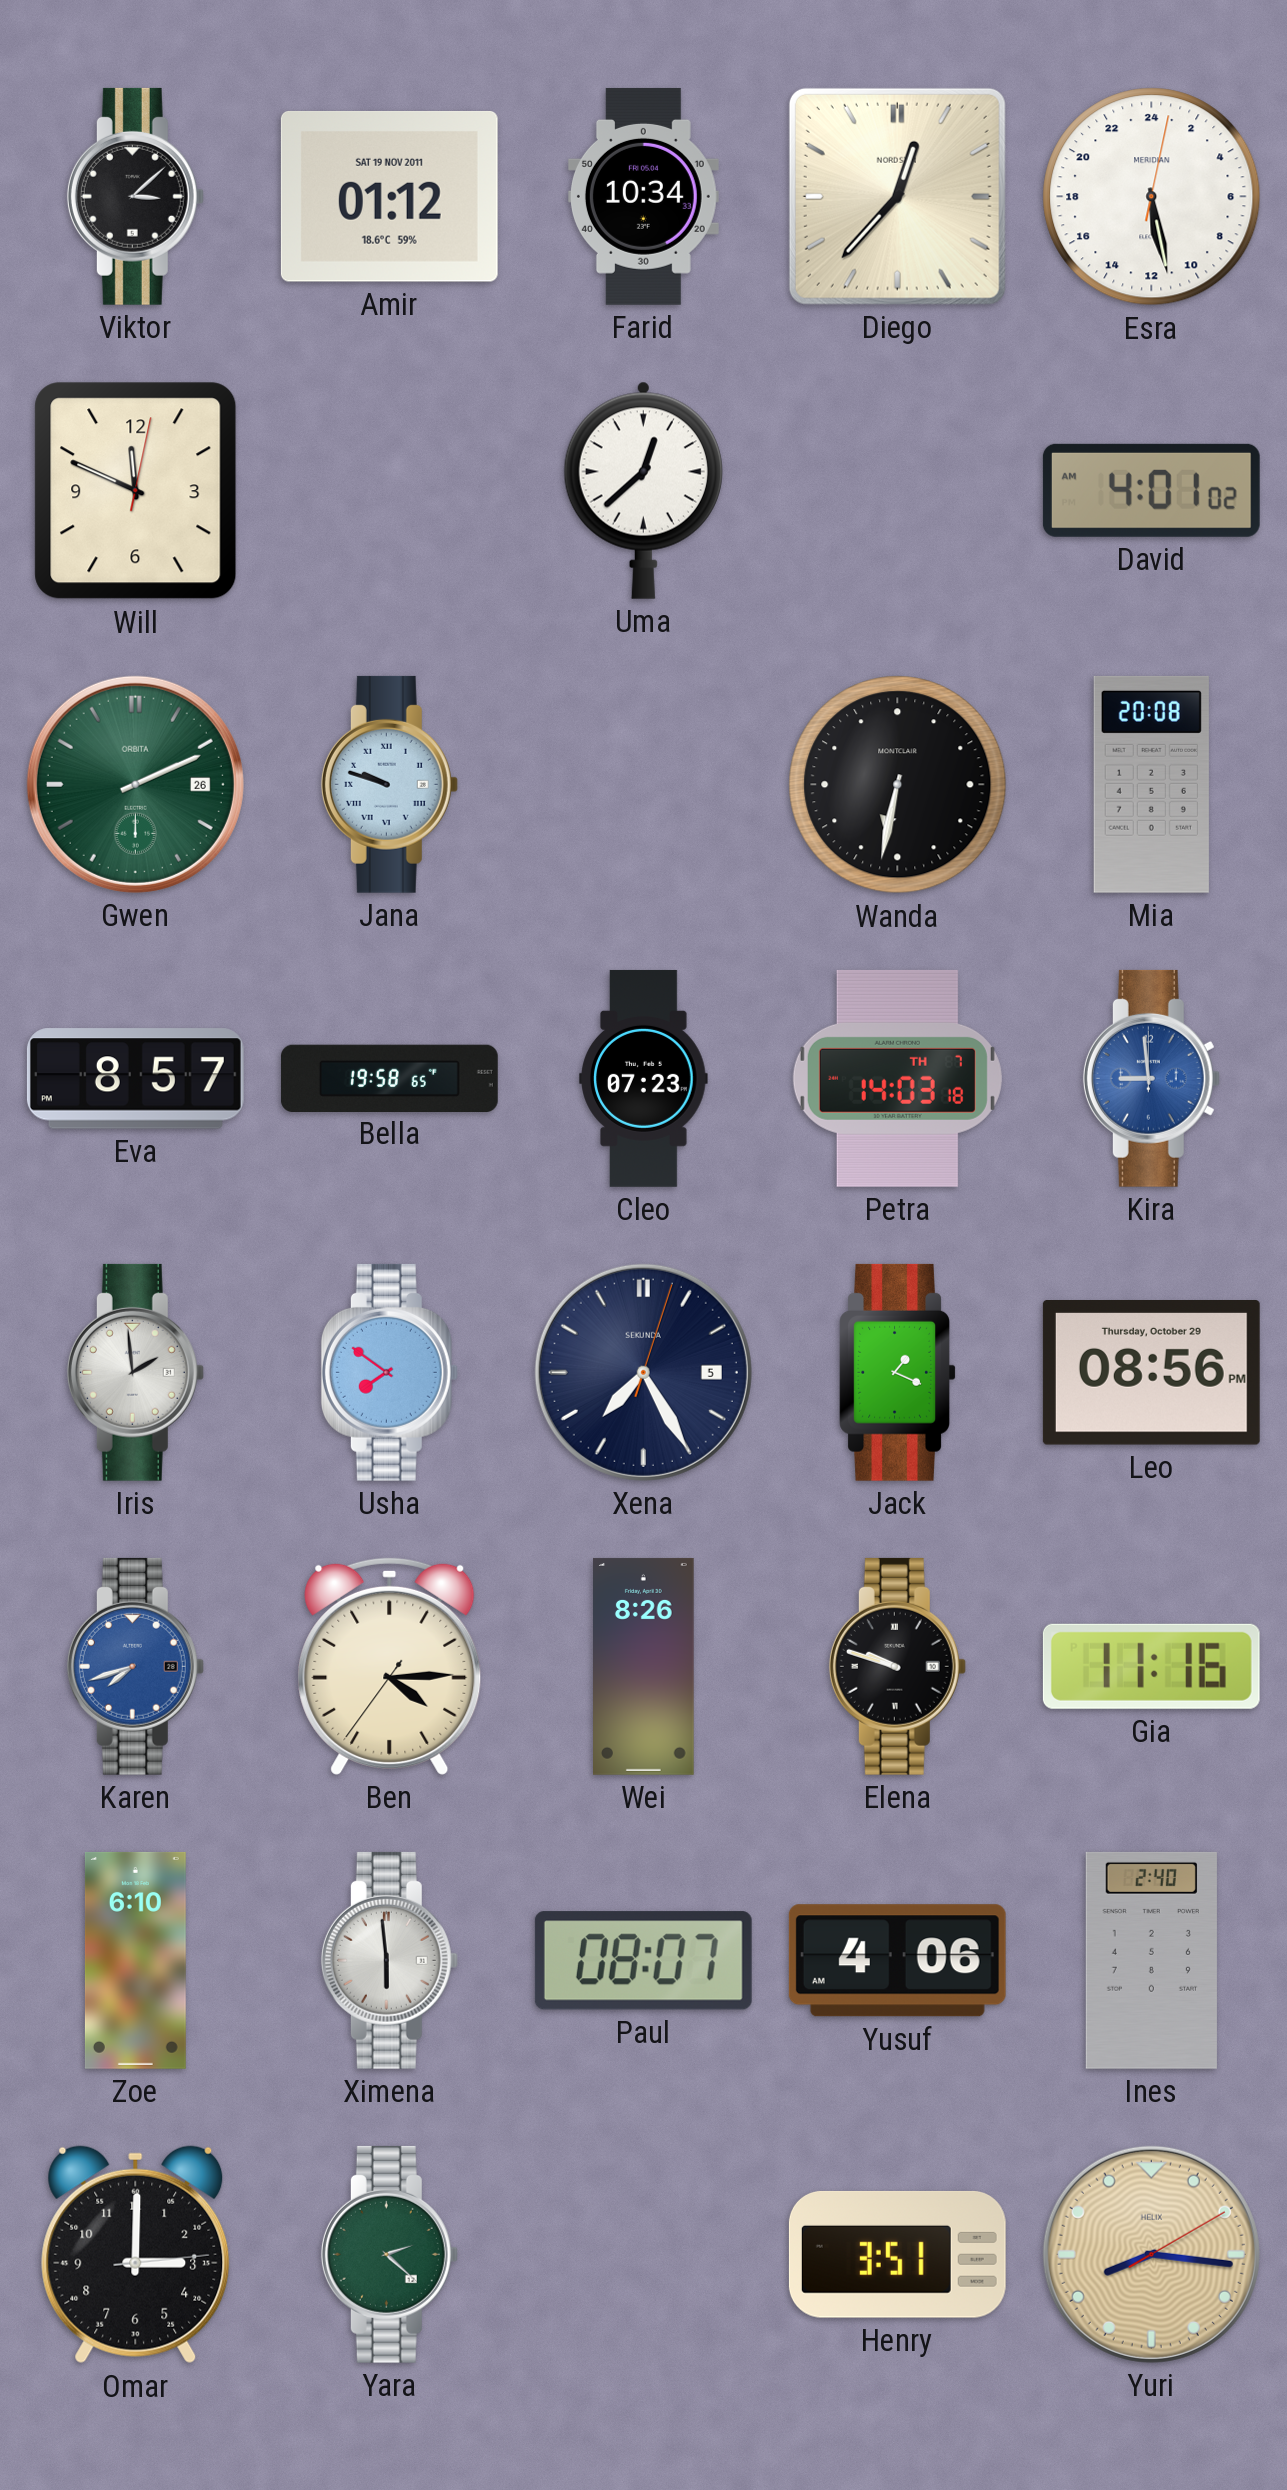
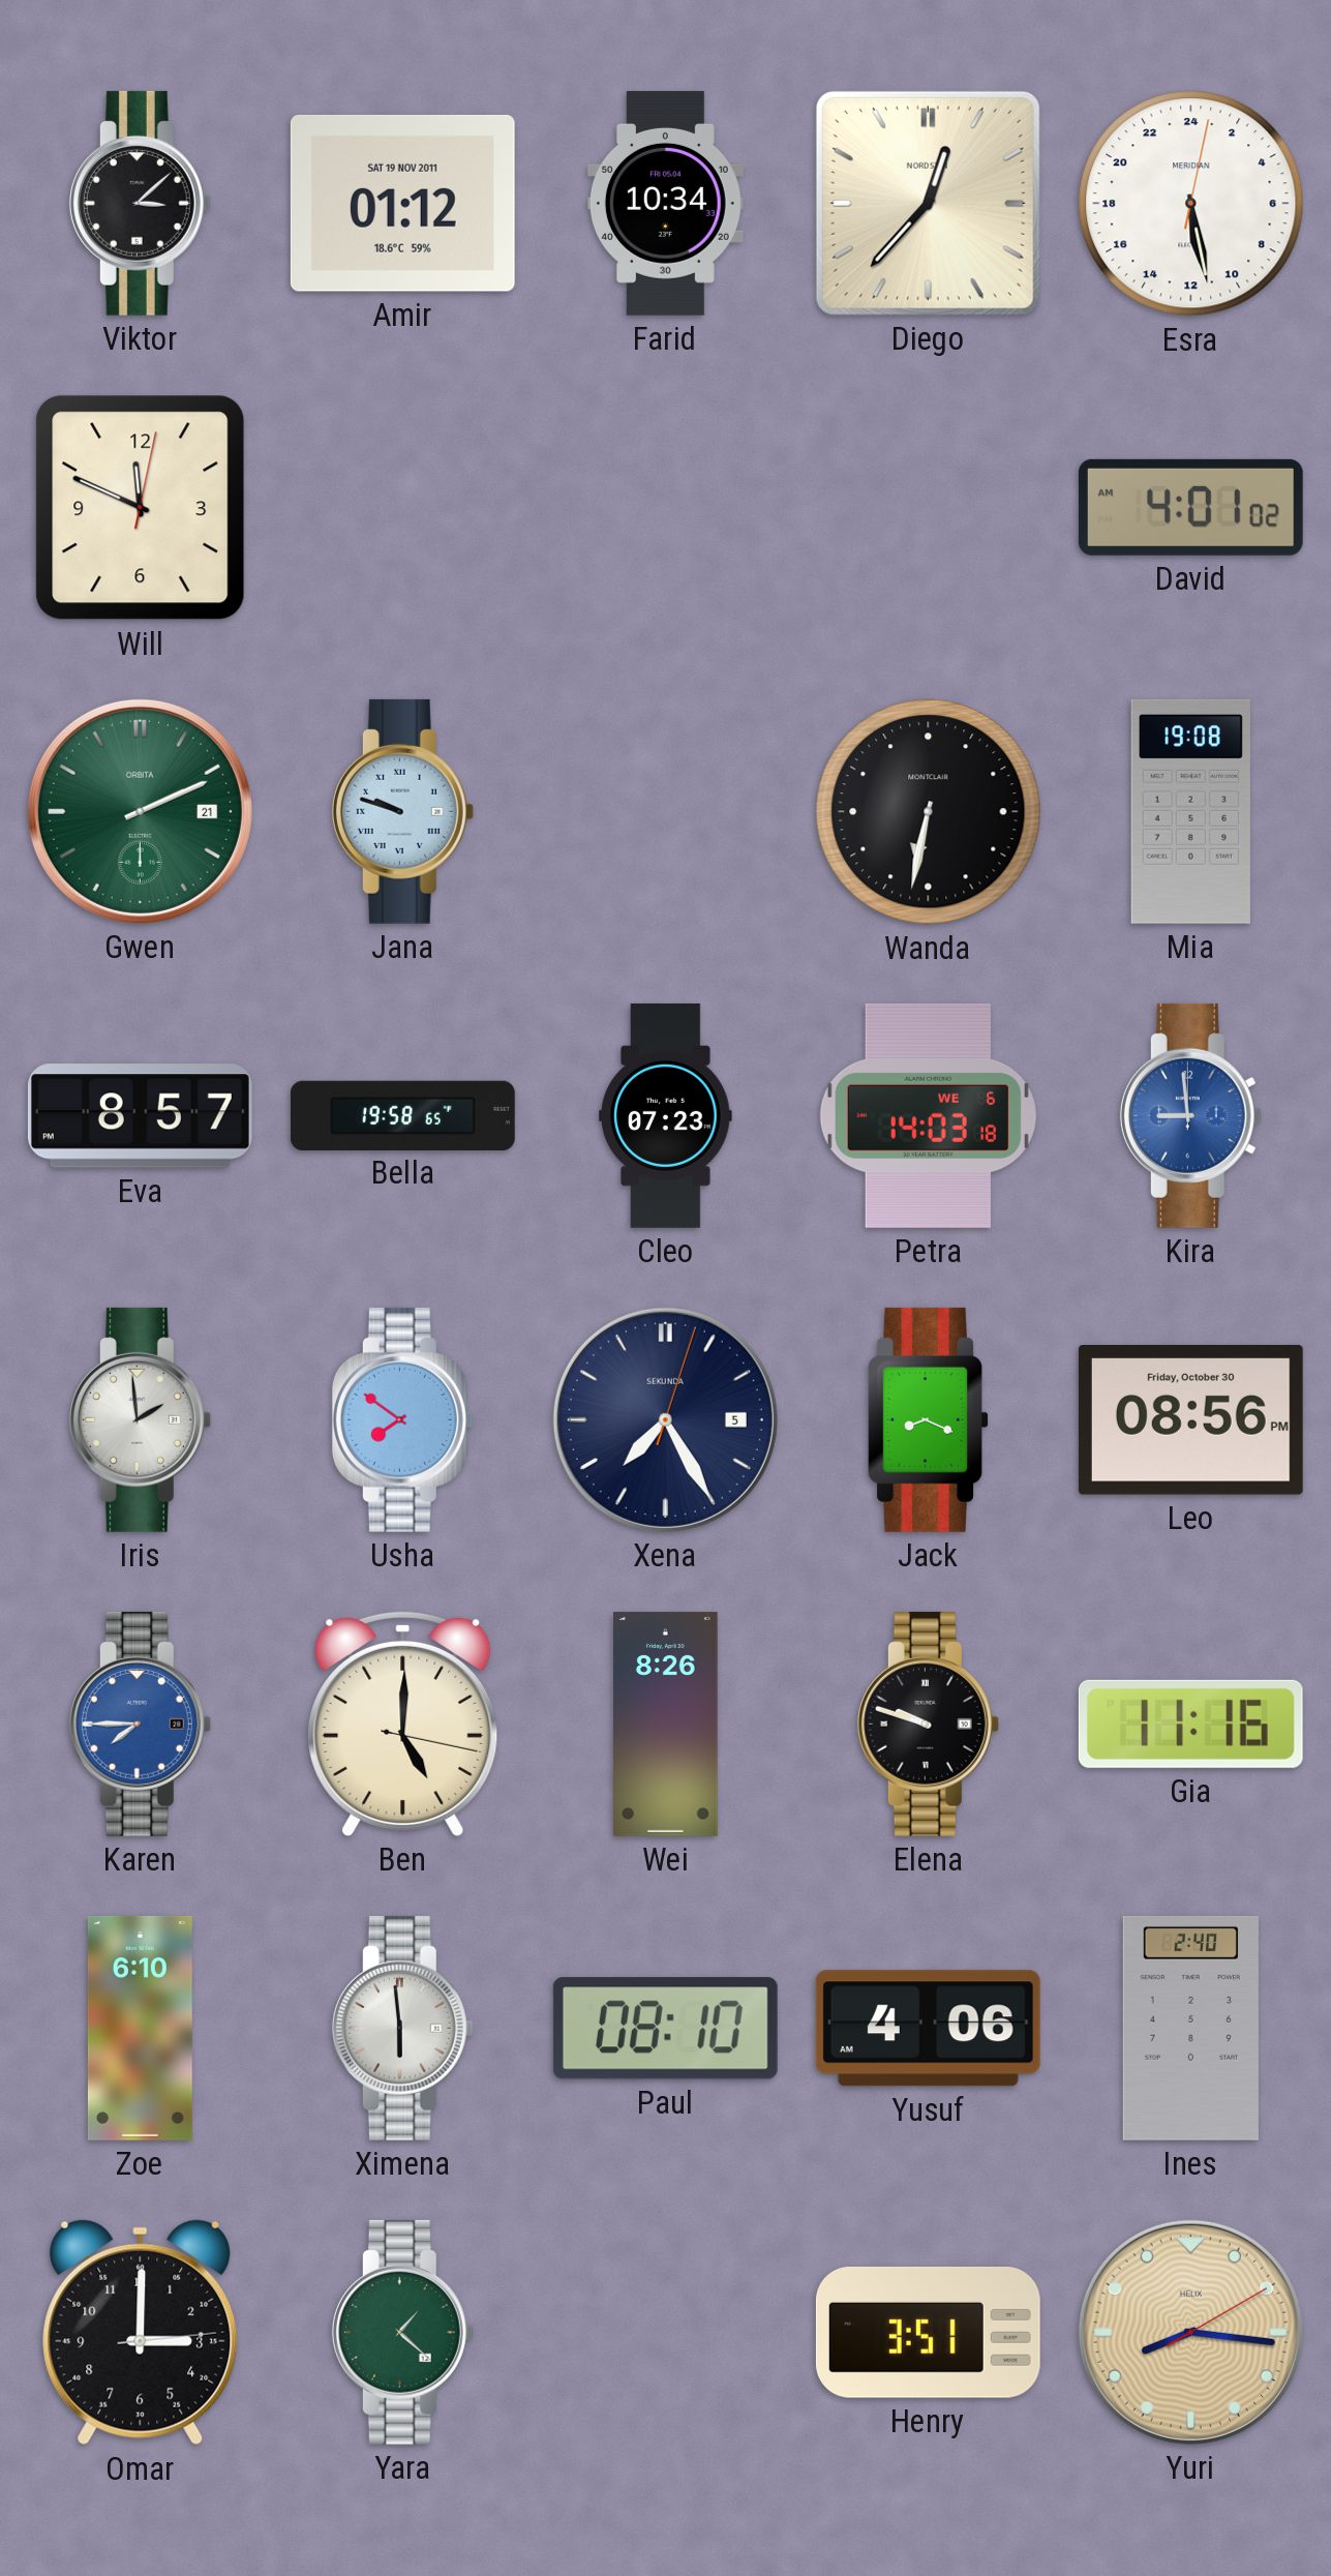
Uma: 12:38 -> none
Gwen date: 26 -> 21
Mia: 20:08 -> 19:08
Petra date: TH 7 -> WE 6
Jack: 1:19 -> 8:19
Leo date: Thursday, October 29 -> Friday, October 30
Karen: 7:42 -> 7:45
Ben: 4:14 -> 5:00
Paul: 08:07 -> 08:10
Yara: 2:22 -> 1:22
